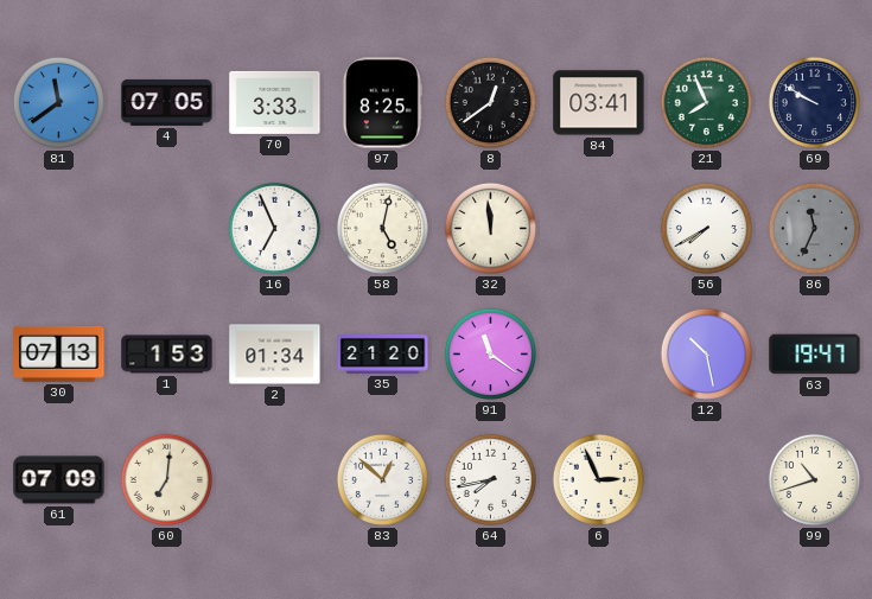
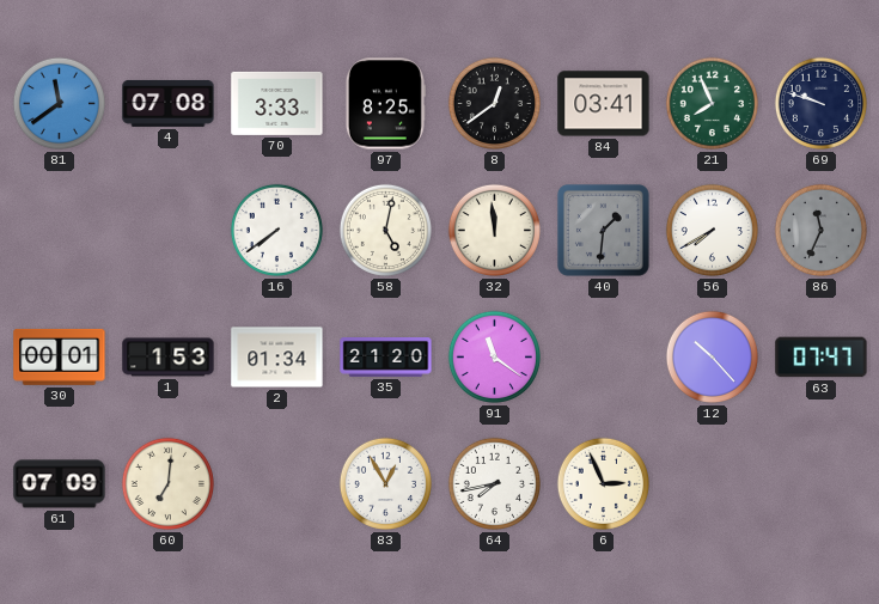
4: 07:05 -> 07:08
69: 9:50 -> 9:48
16: 6:56 -> 7:39
40: none -> 1:31
30: 07:13 -> 00:01
12: 10:28 -> 10:23
63: 19:47 -> 07:47
83: 12:52 -> 12:55
99: 10:42 -> none
